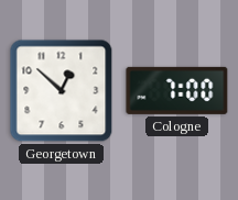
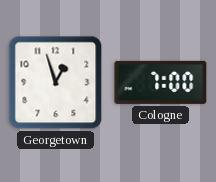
Georgetown: 12:52 -> 12:57
